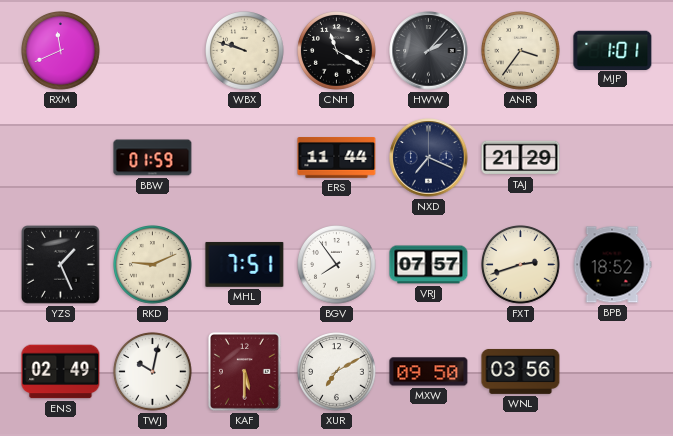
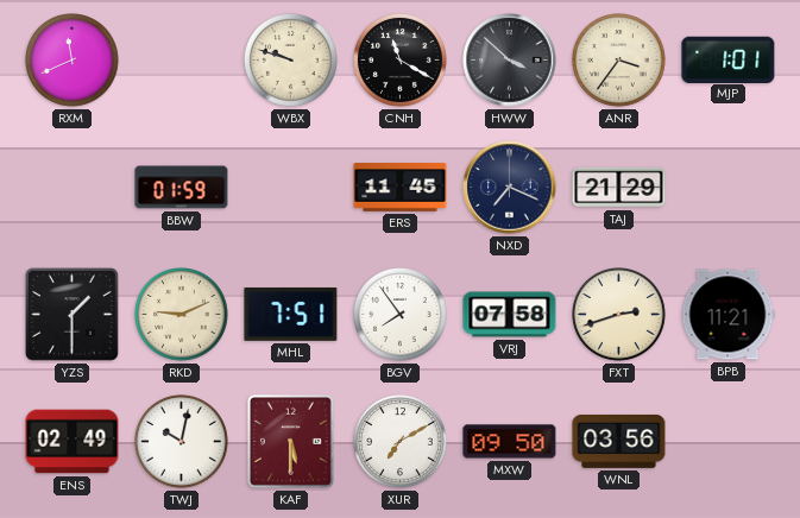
HWW: 2:07 -> 3:52
ERS: 11:44 -> 11:45
YZS: 1:26 -> 1:30
VRJ: 07:57 -> 07:58
BPB: 18:52 -> 11:21
